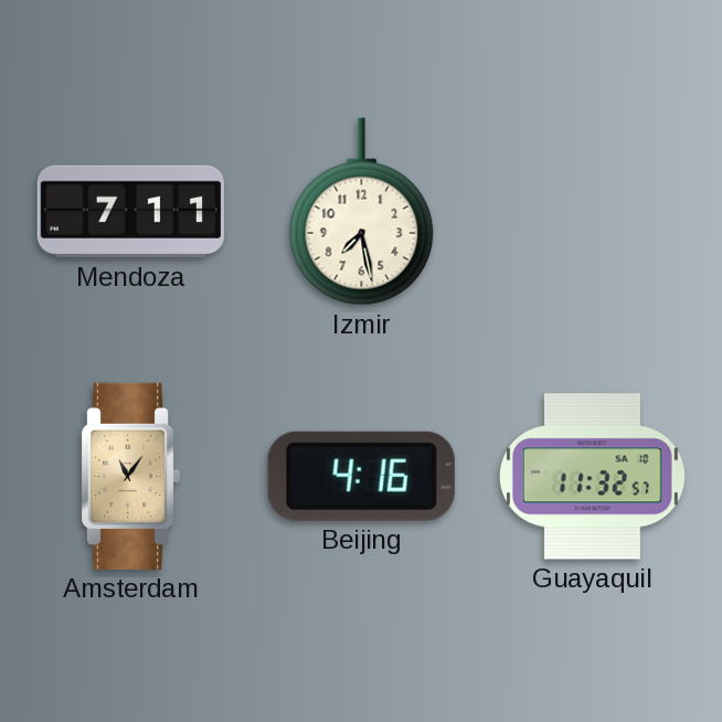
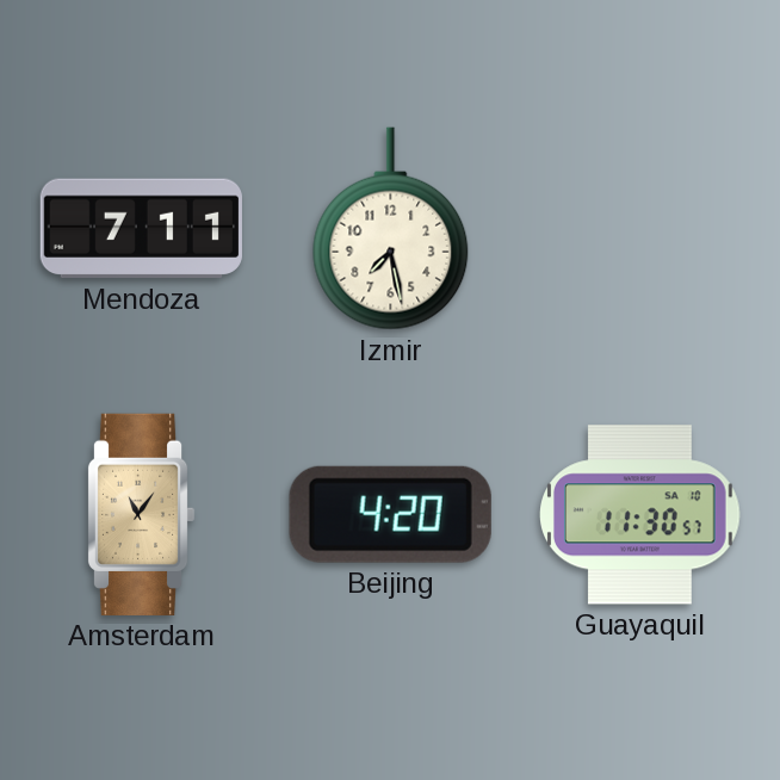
Beijing: 4:16 -> 4:20
Guayaquil: 11:32 -> 11:30
